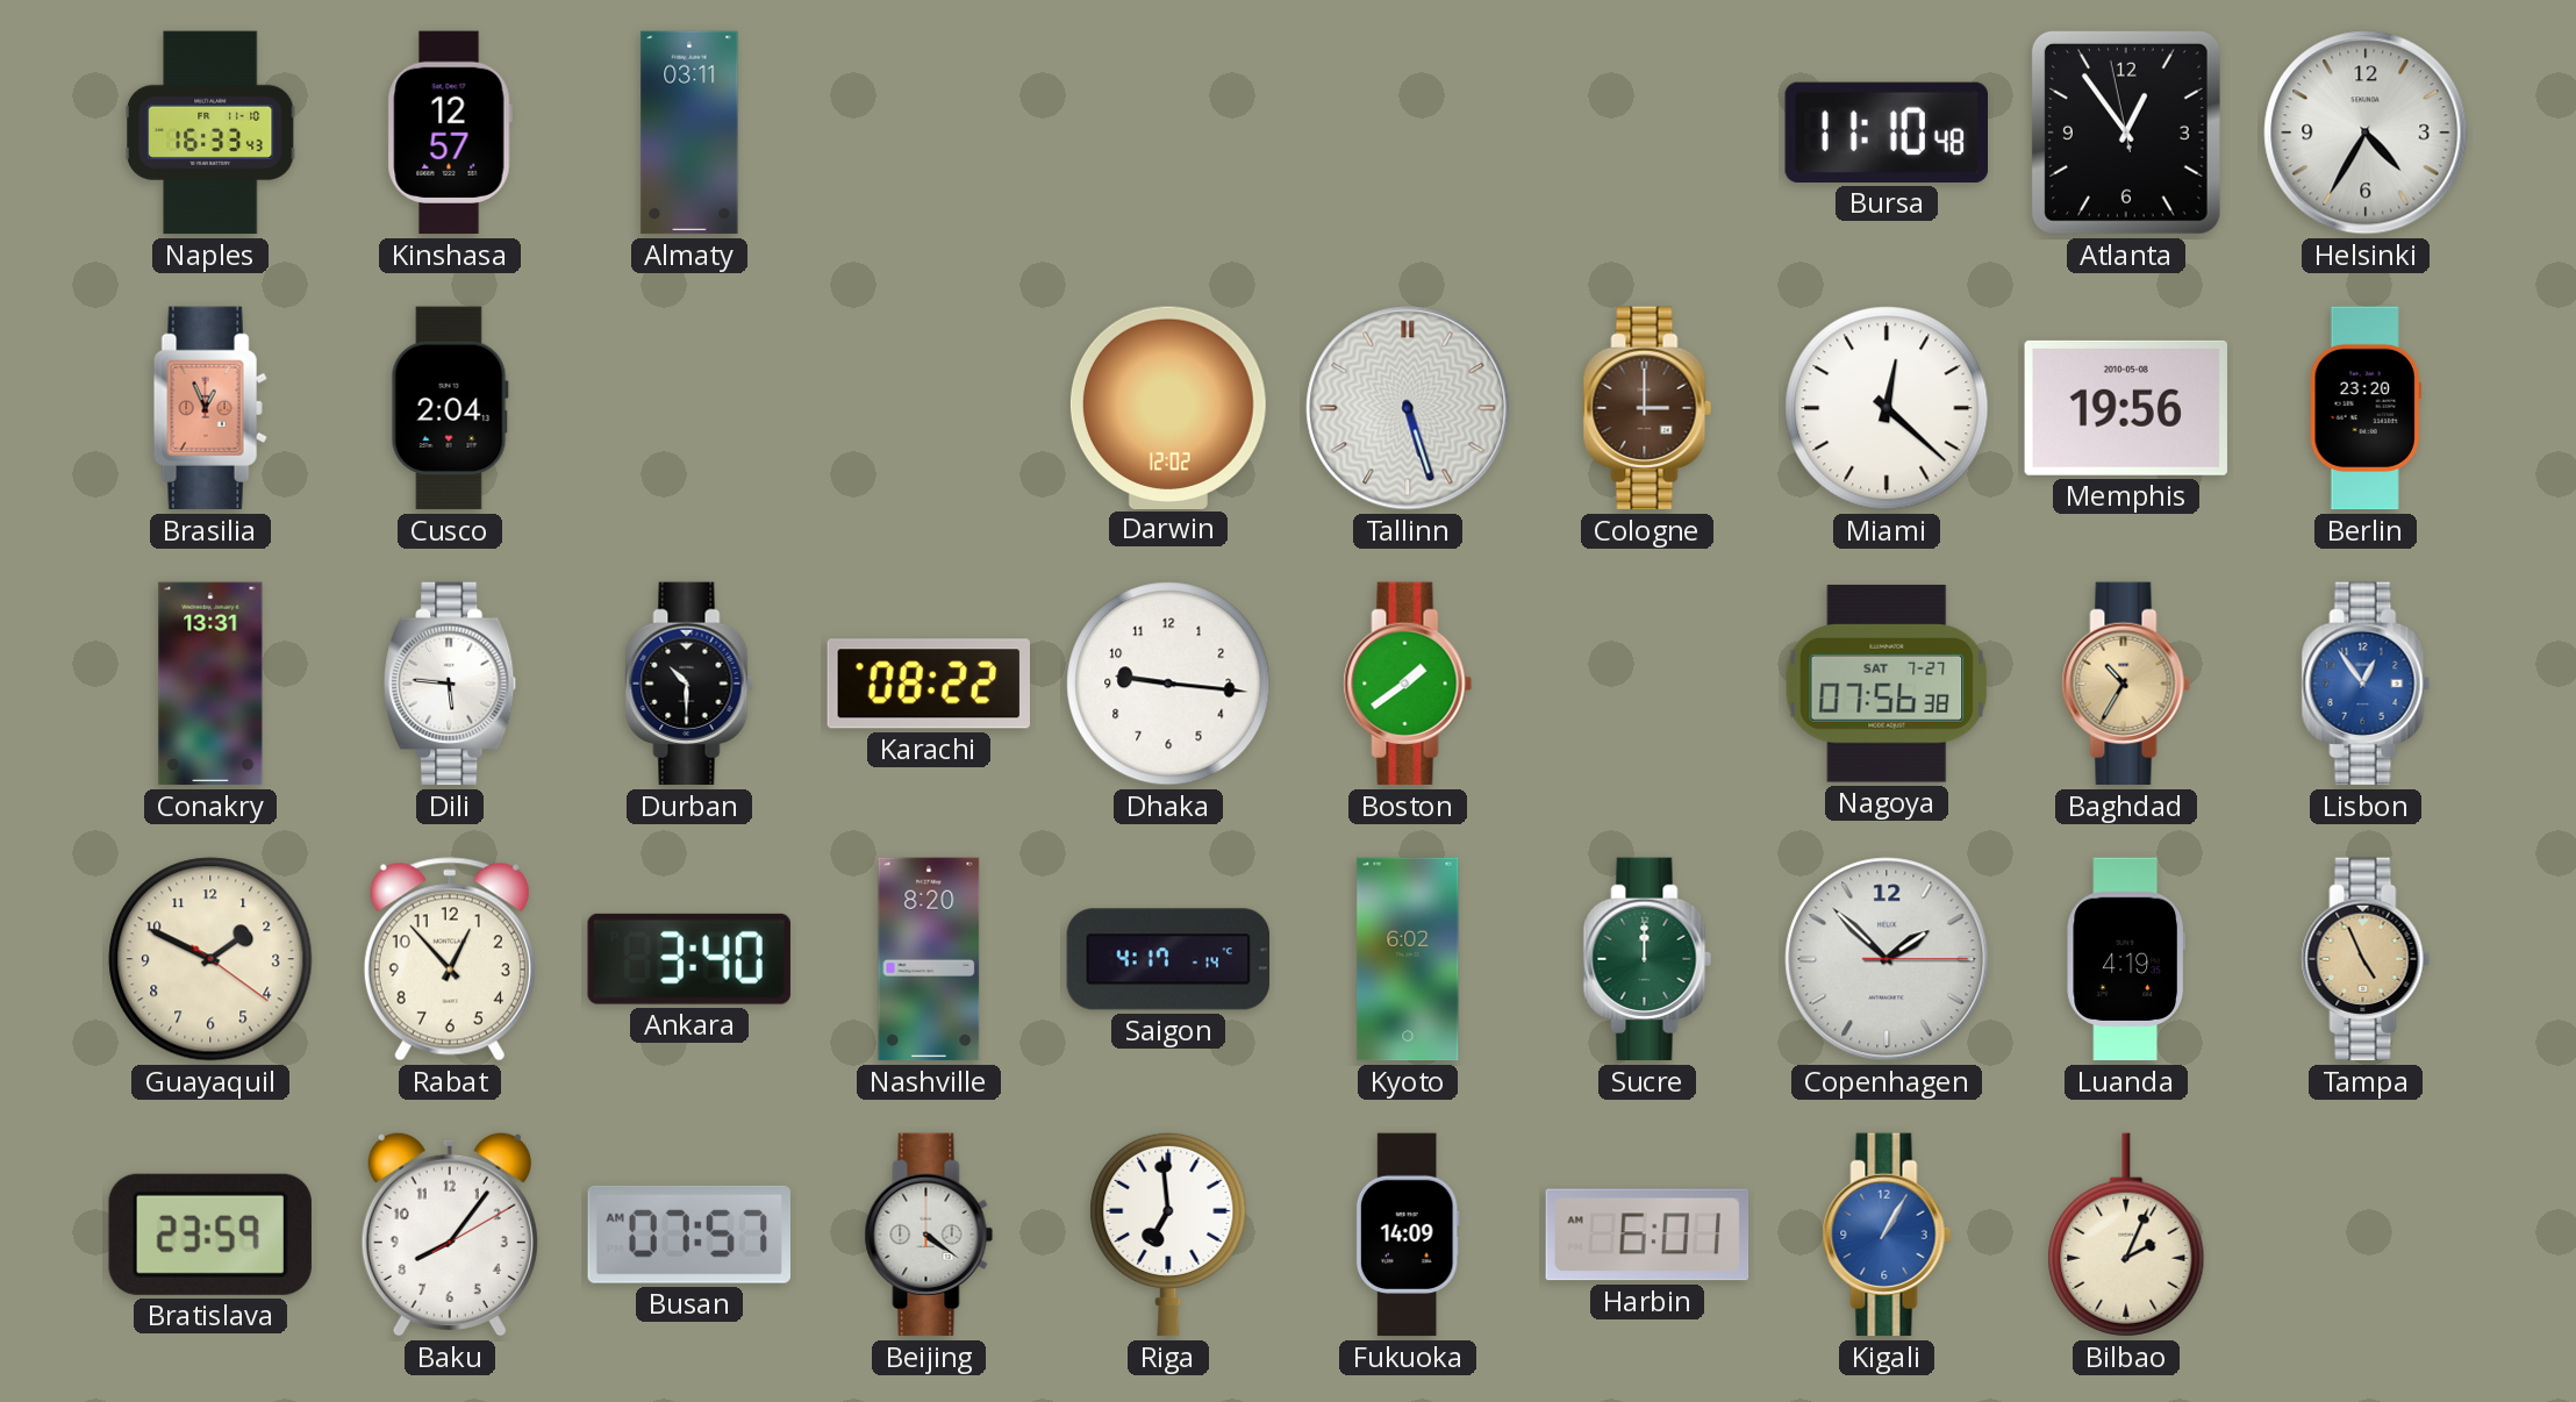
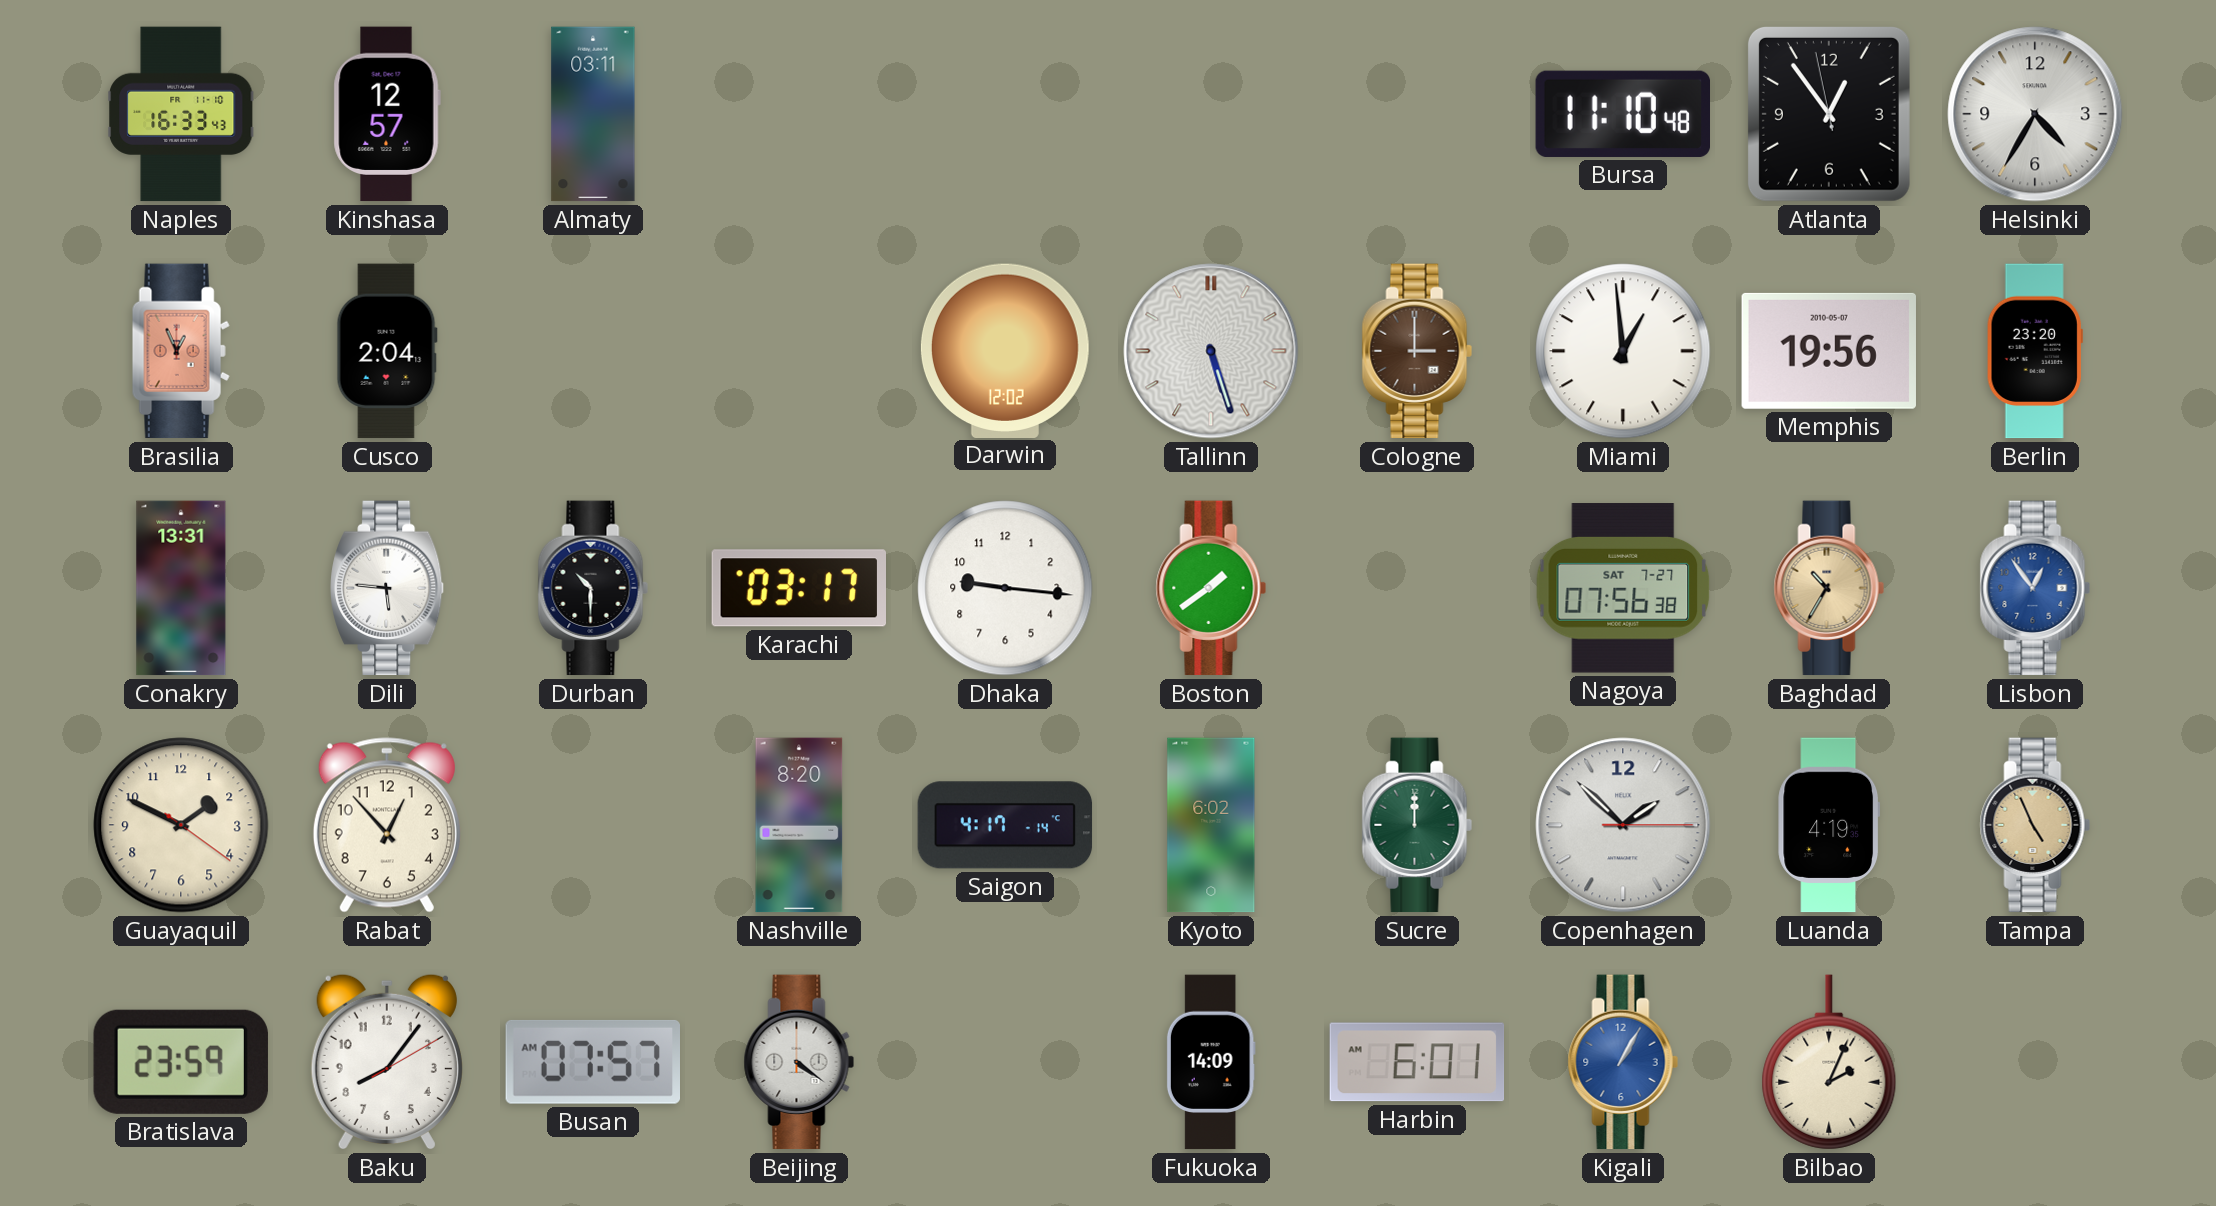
Miami: 12:22 -> 12:59
Memphis date: 2010-05-08 -> 2010-05-07
Karachi: 08:22 -> 03:17
Ankara: 3:40 -> none
Riga: 6:59 -> none
